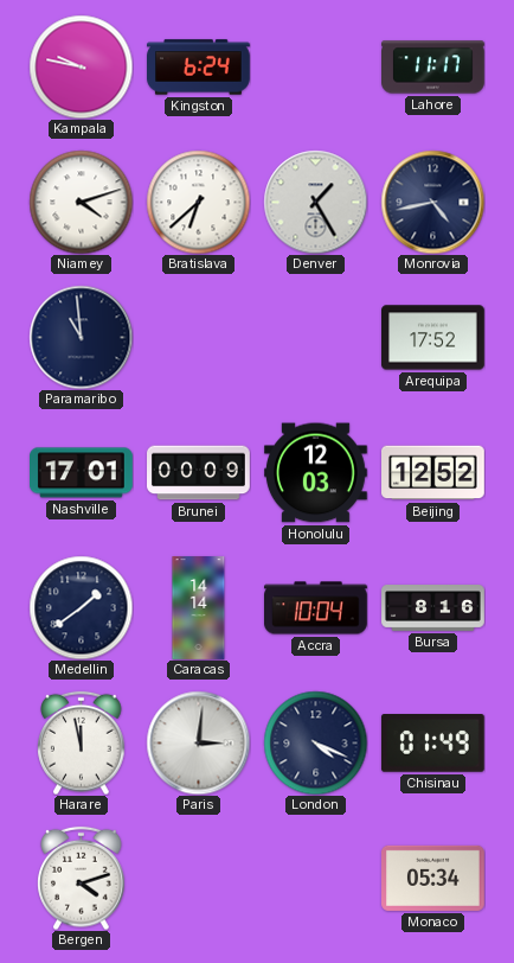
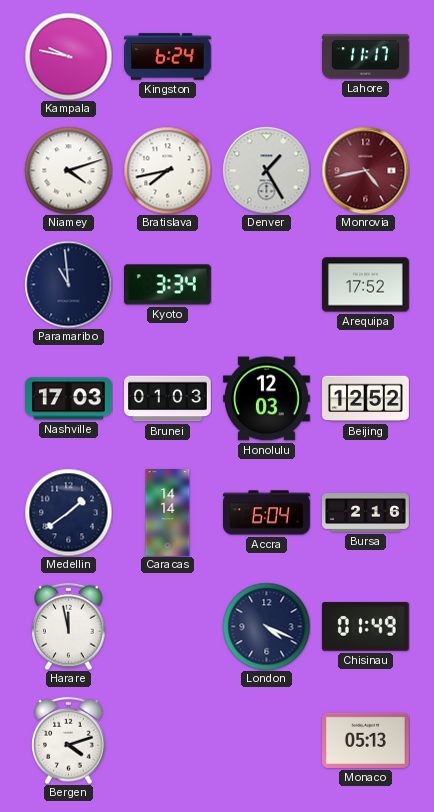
Bratislava: 6:38 -> 7:43
Monrovia dial: navy -> burgundy
Kyoto: none -> 3:34
Nashville: 17:01 -> 17:03
Brunei: 00:09 -> 01:03
Accra: 10:04 -> 6:04
Bursa: 8:16 -> 2:16
Paris: 3:01 -> none
Monaco: 05:34 -> 05:13
